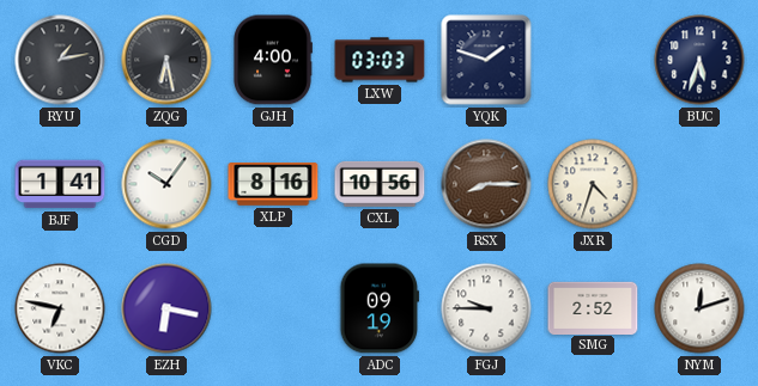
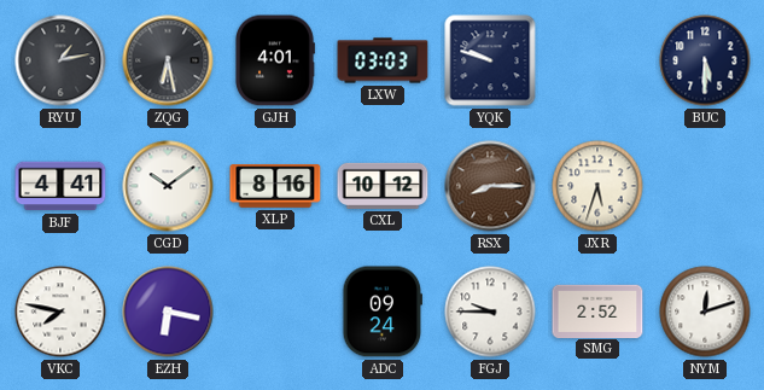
GJH: 4:00 -> 4:01
YQK: 1:48 -> 9:48
BUC: 5:33 -> 5:30
BJF: 1:41 -> 4:41
CGD: 10:06 -> 10:09
CXL: 10:56 -> 10:12
JXR: 4:33 -> 5:33
VKC: 6:47 -> 7:47
ADC: 09:19 -> 09:24
